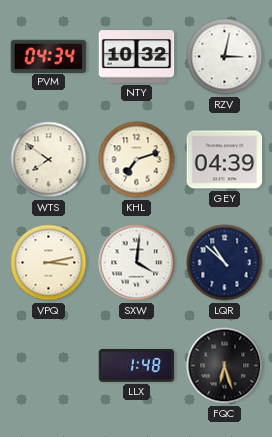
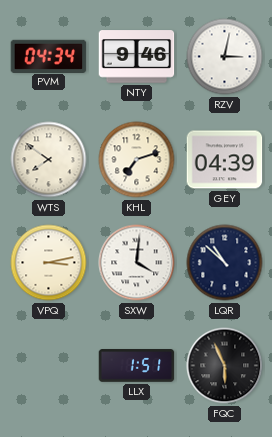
NTY: 10:32 -> 9:46
LLX: 1:48 -> 1:51
FQC: 6:27 -> 5:56
